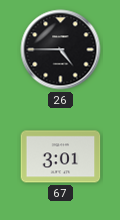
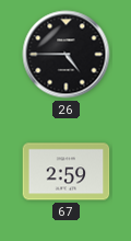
67: 3:01 -> 2:59
